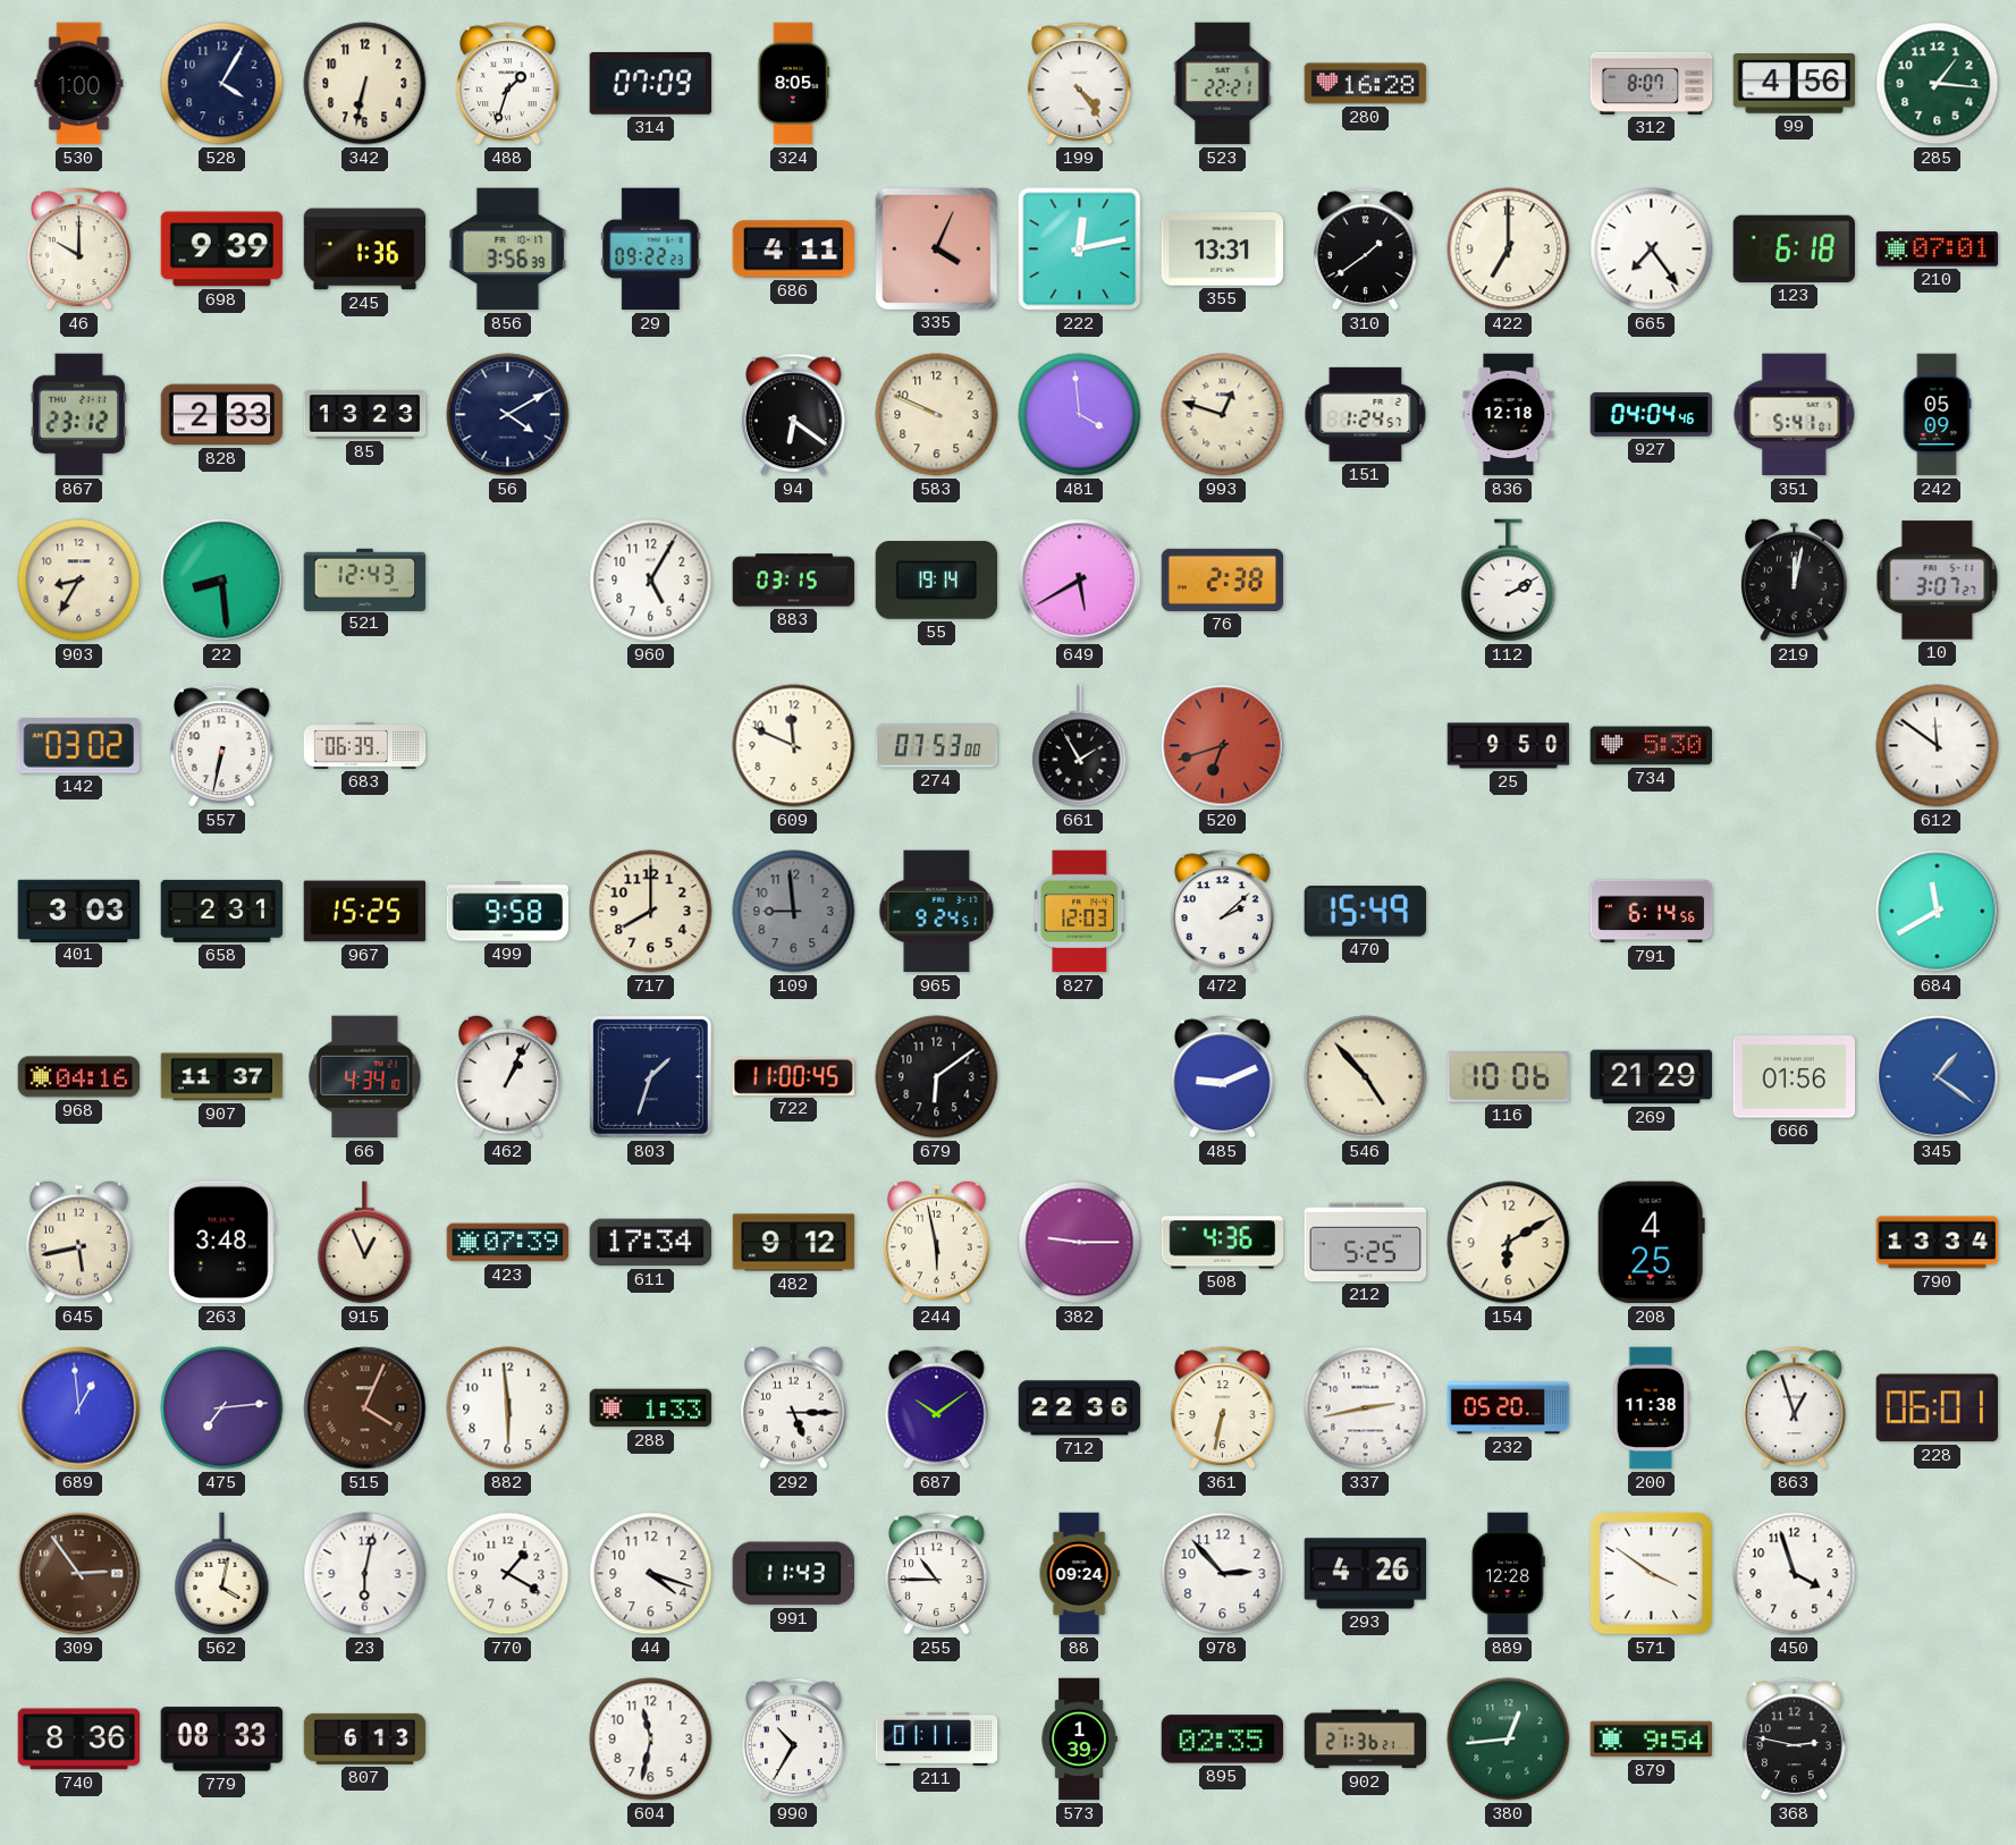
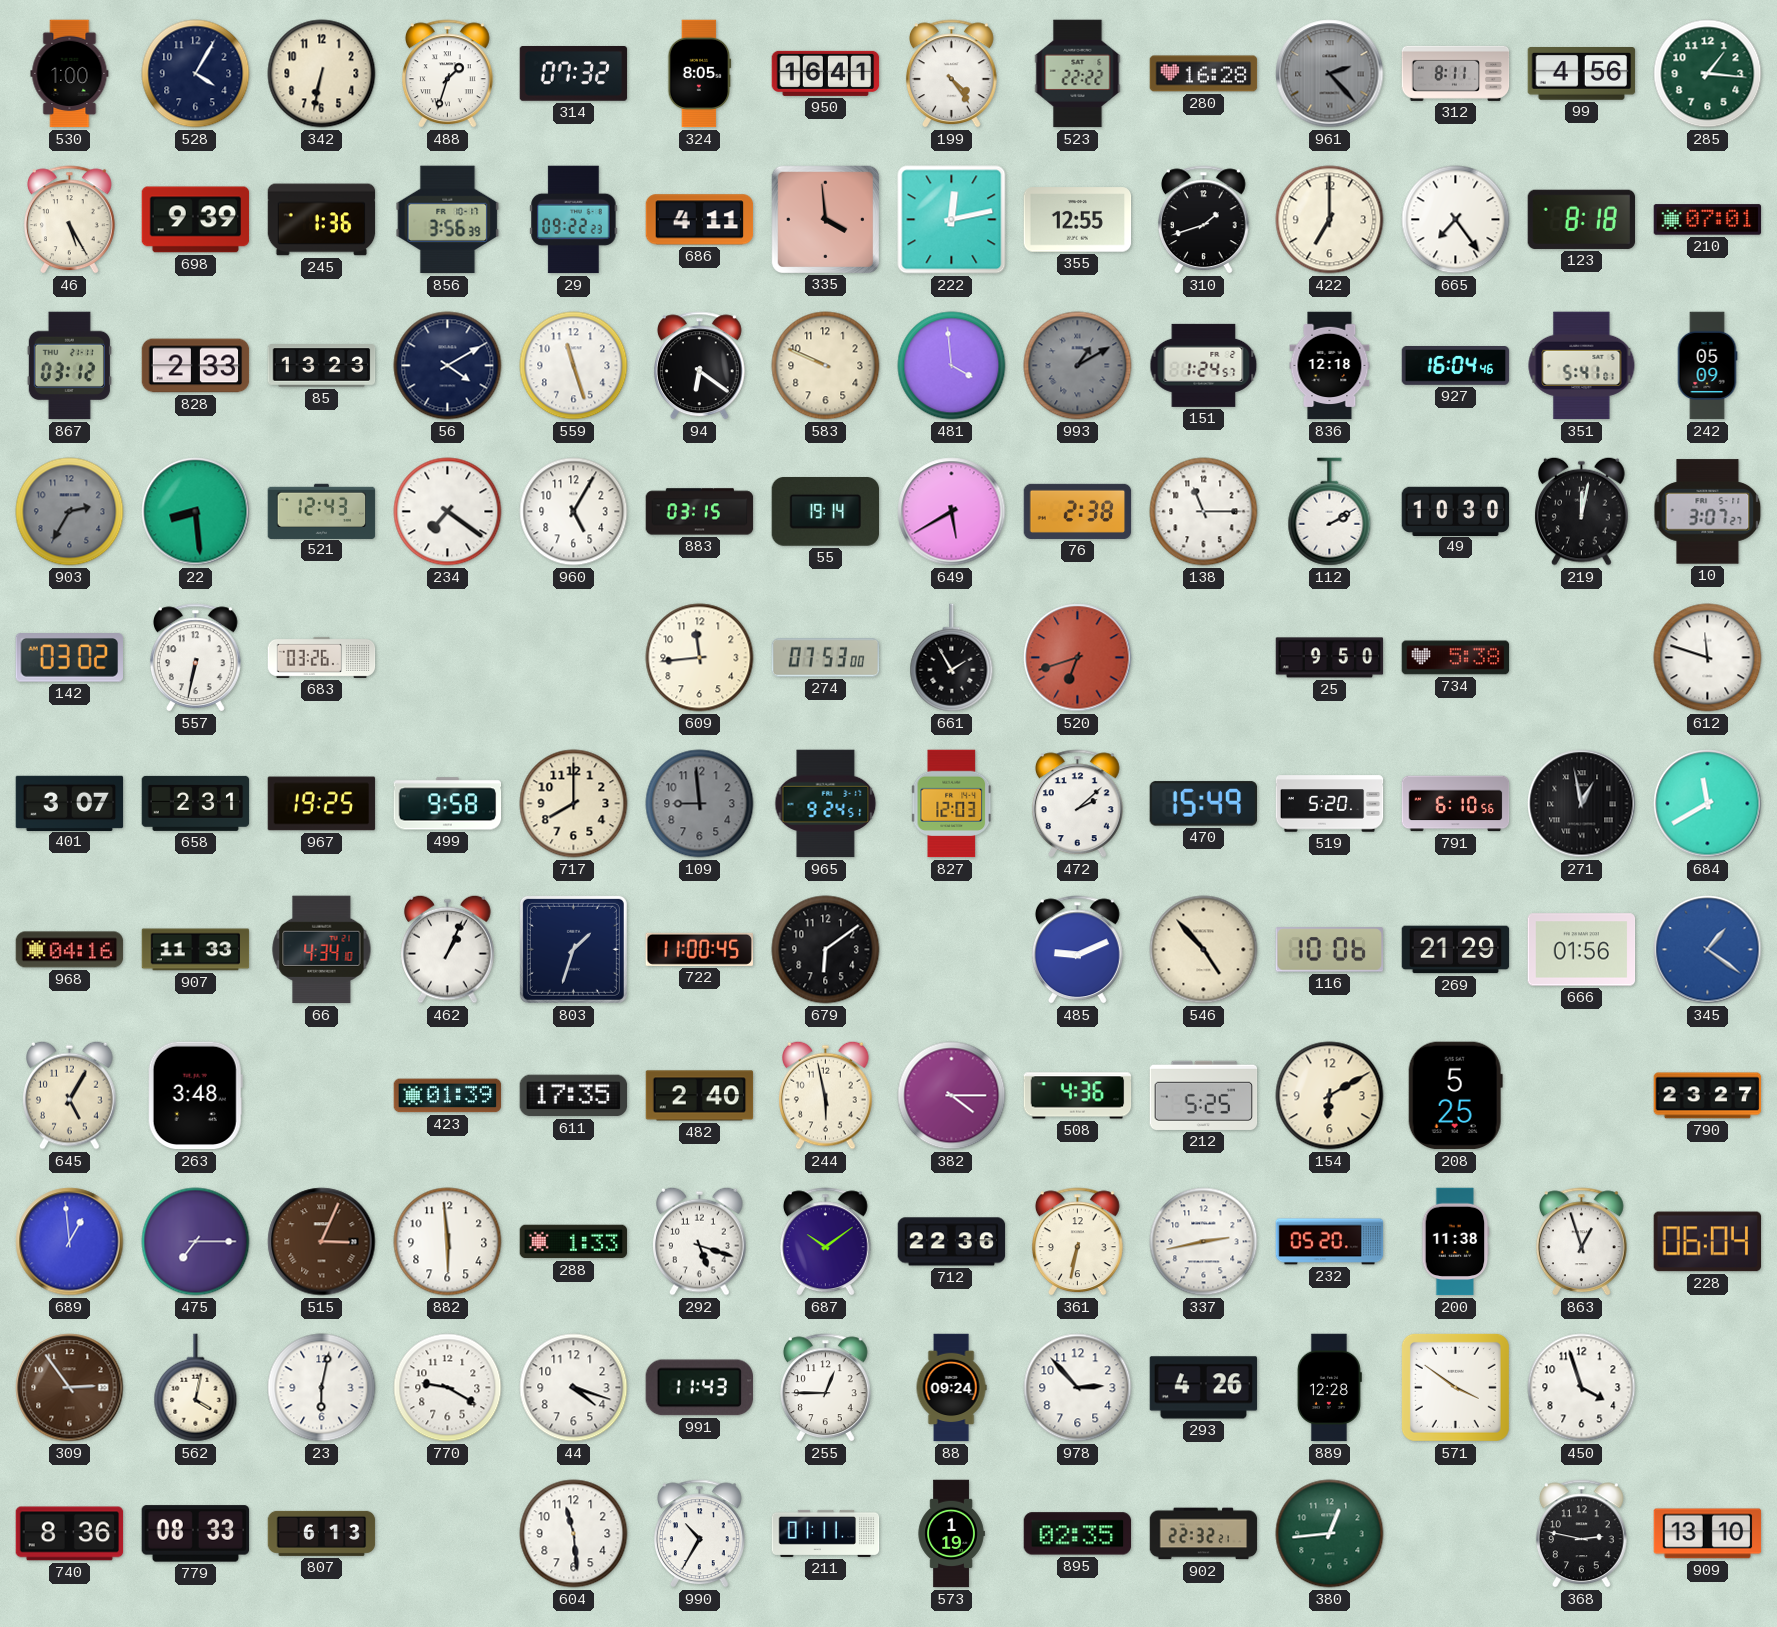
314: 07:09 -> 07:32
950: none -> 16:41
523: 22:21 -> 22:22
961: none -> 2:23
312: 8:07 -> 8:11
46: 10:00 -> 5:25
335: 4:04 -> 3:59
355: 13:31 -> 12:55
310: 1:39 -> 1:42
123: 6:18 -> 8:18
867: 23:12 -> 03:12
559: none -> 11:27
993: 12:48 -> 1:10
993 dial: cream -> grey
927: 04:04 -> 16:04
903: 8:35 -> 2:35
903 dial: cream -> grey
234: none -> 7:21
138: none -> 11:15
49: none -> 10:30
683: 06:39 -> 03:26
609: 11:49 -> 11:44
734: 5:30 -> 5:38
612: 11:51 -> 11:48
401: 3:03 -> 3:07
967: 15:25 -> 19:25
519: none -> 5:20
791: 6:14 -> 6:10
271: none -> 12:58
907: 11:37 -> 11:33
645: 5:43 -> 5:05
915: 12:56 -> none
423: 07:39 -> 01:39
611: 17:34 -> 17:35
482: 9:12 -> 2:40
382: 9:15 -> 4:15
208: 4:25 -> 5:25
790: 13:34 -> 23:27
475: 7:14 -> 7:15
515: 4:04 -> 3:04
292: 5:15 -> 5:18
228: 06:01 -> 06:04
770: 1:20 -> 9:20
255: 10:45 -> 12:45
604: 11:32 -> 11:29
573: 1:39 -> 1:19
902: 21:36 -> 22:32
879: 9:54 -> none
909: none -> 13:10
